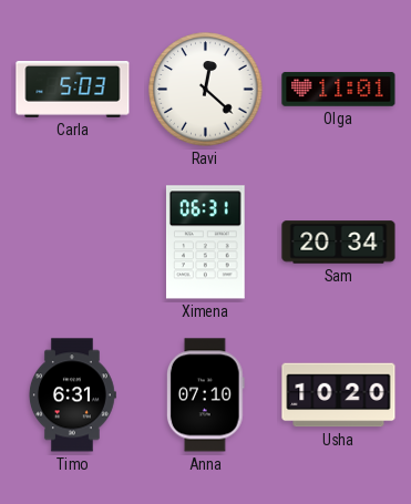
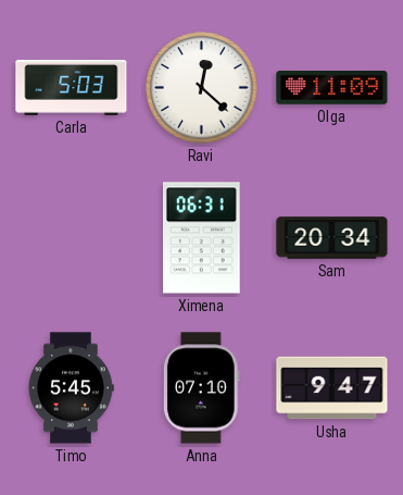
Olga: 11:01 -> 11:09
Timo: 6:31 -> 5:45
Usha: 10:20 -> 9:47
